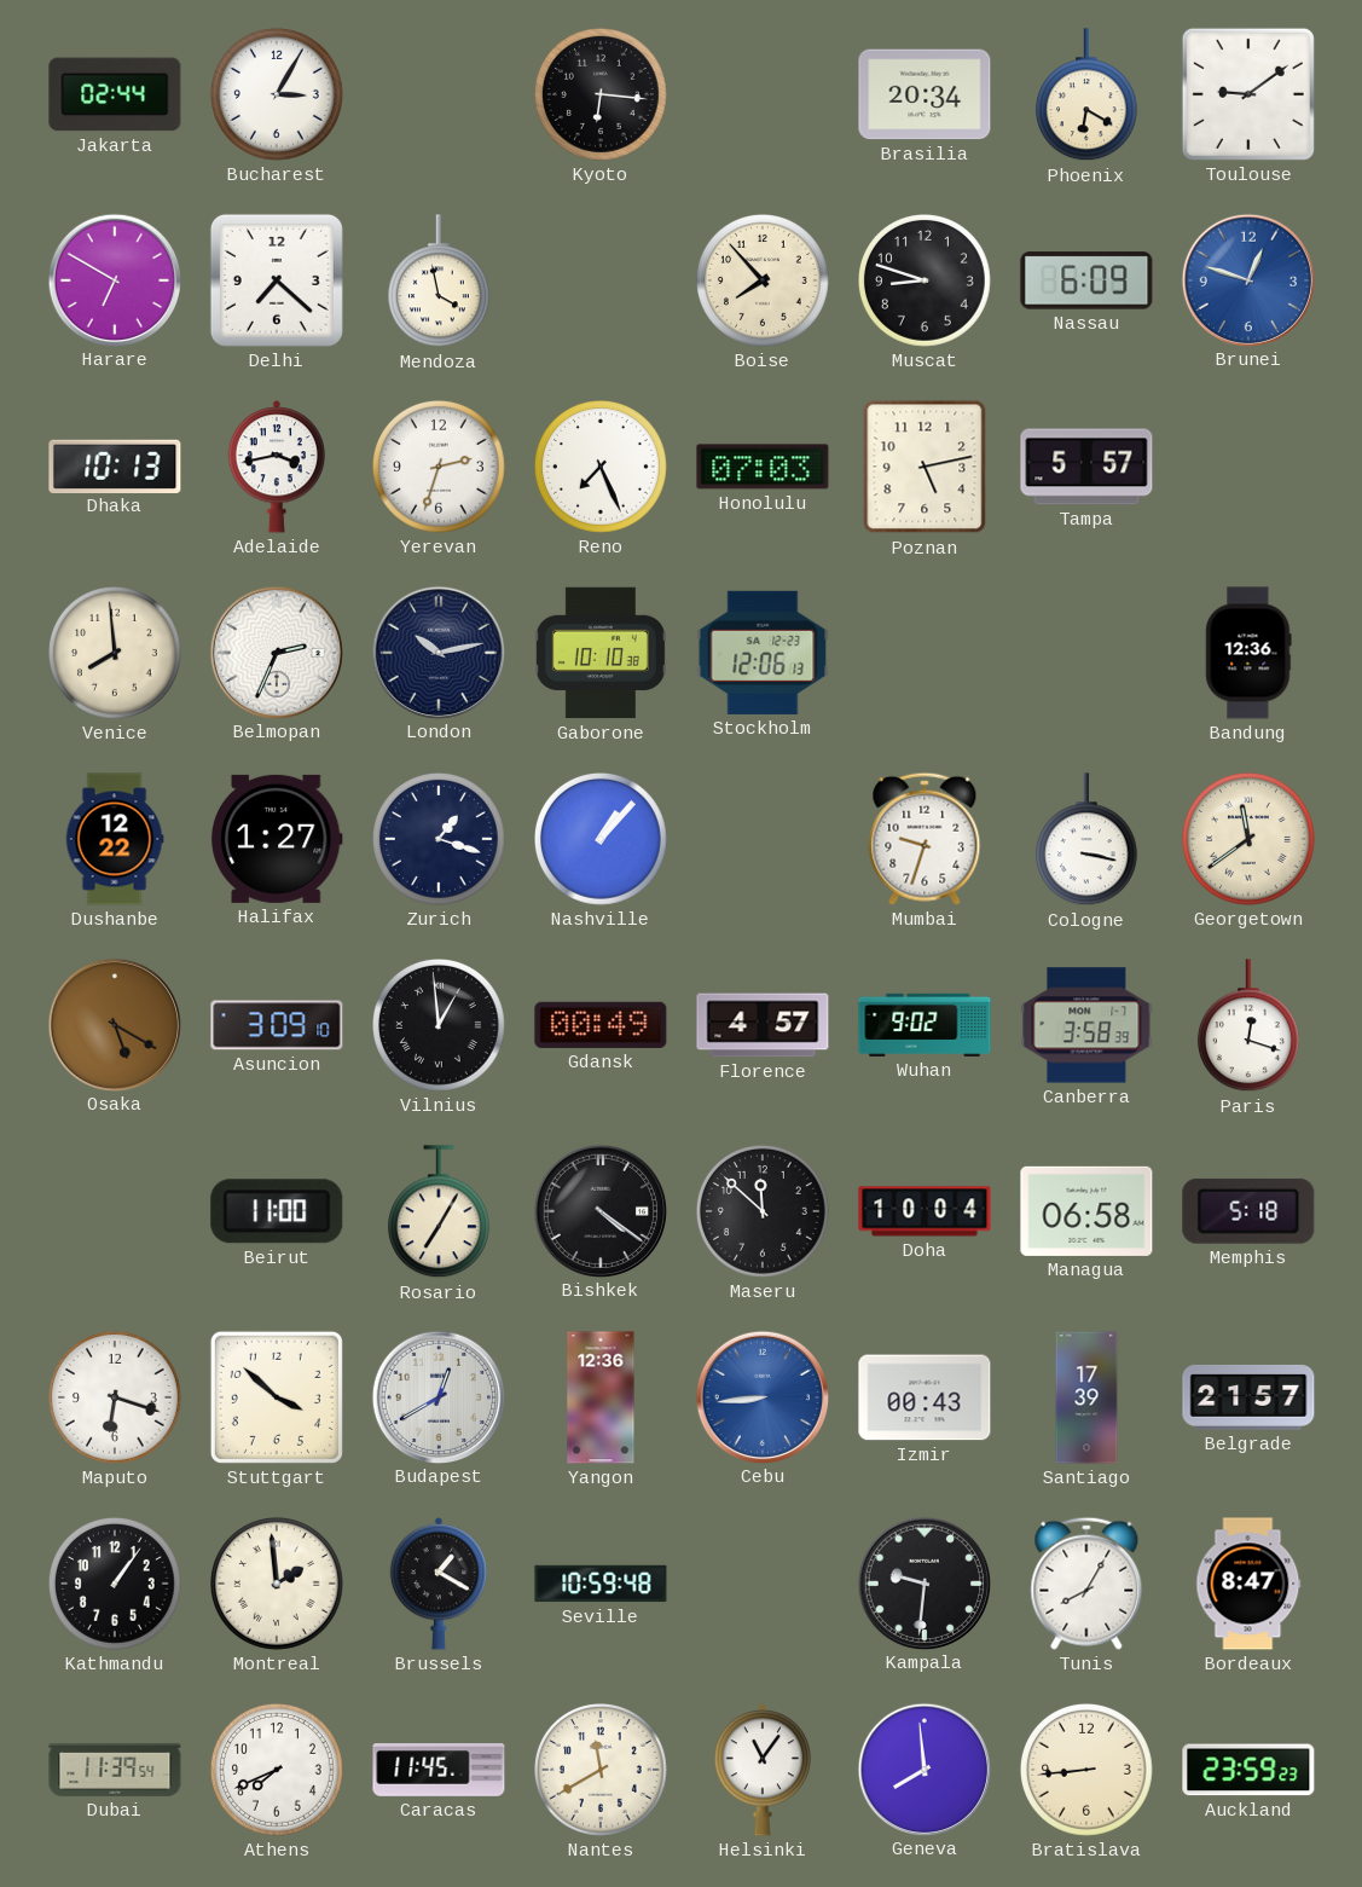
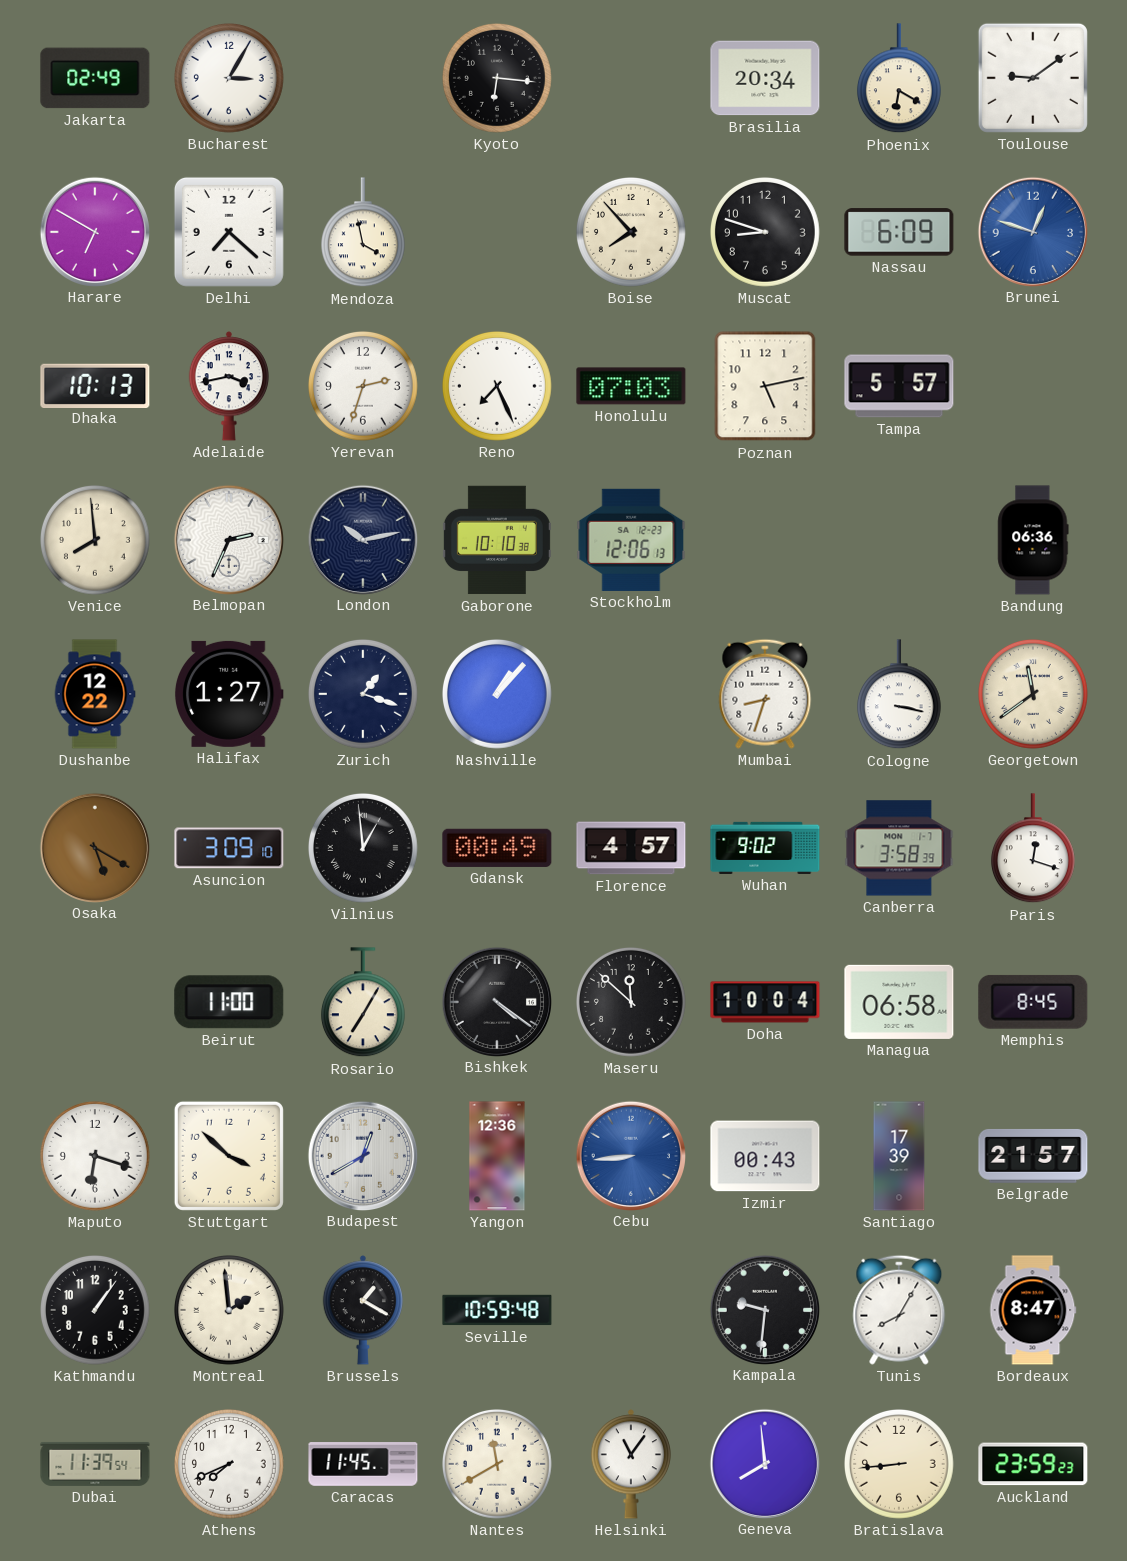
Jakarta: 02:44 -> 02:49
Bandung: 12:36 -> 06:36
Mumbai: 9:33 -> 8:33
Memphis: 5:18 -> 8:45
